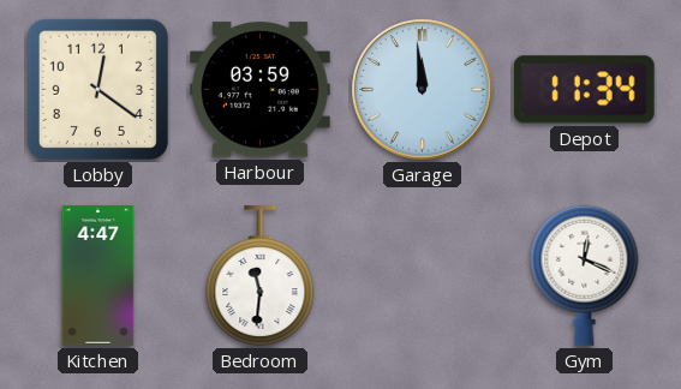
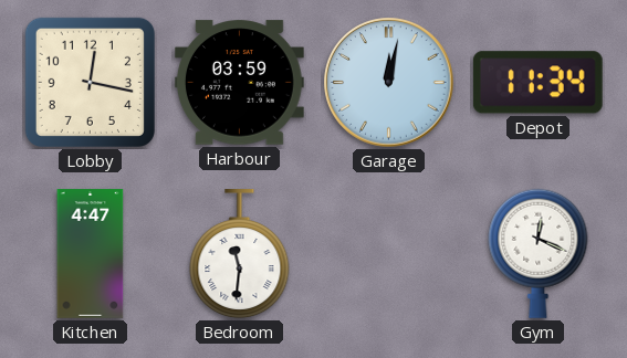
Lobby: 12:21 -> 12:17
Garage: 11:59 -> 12:02
